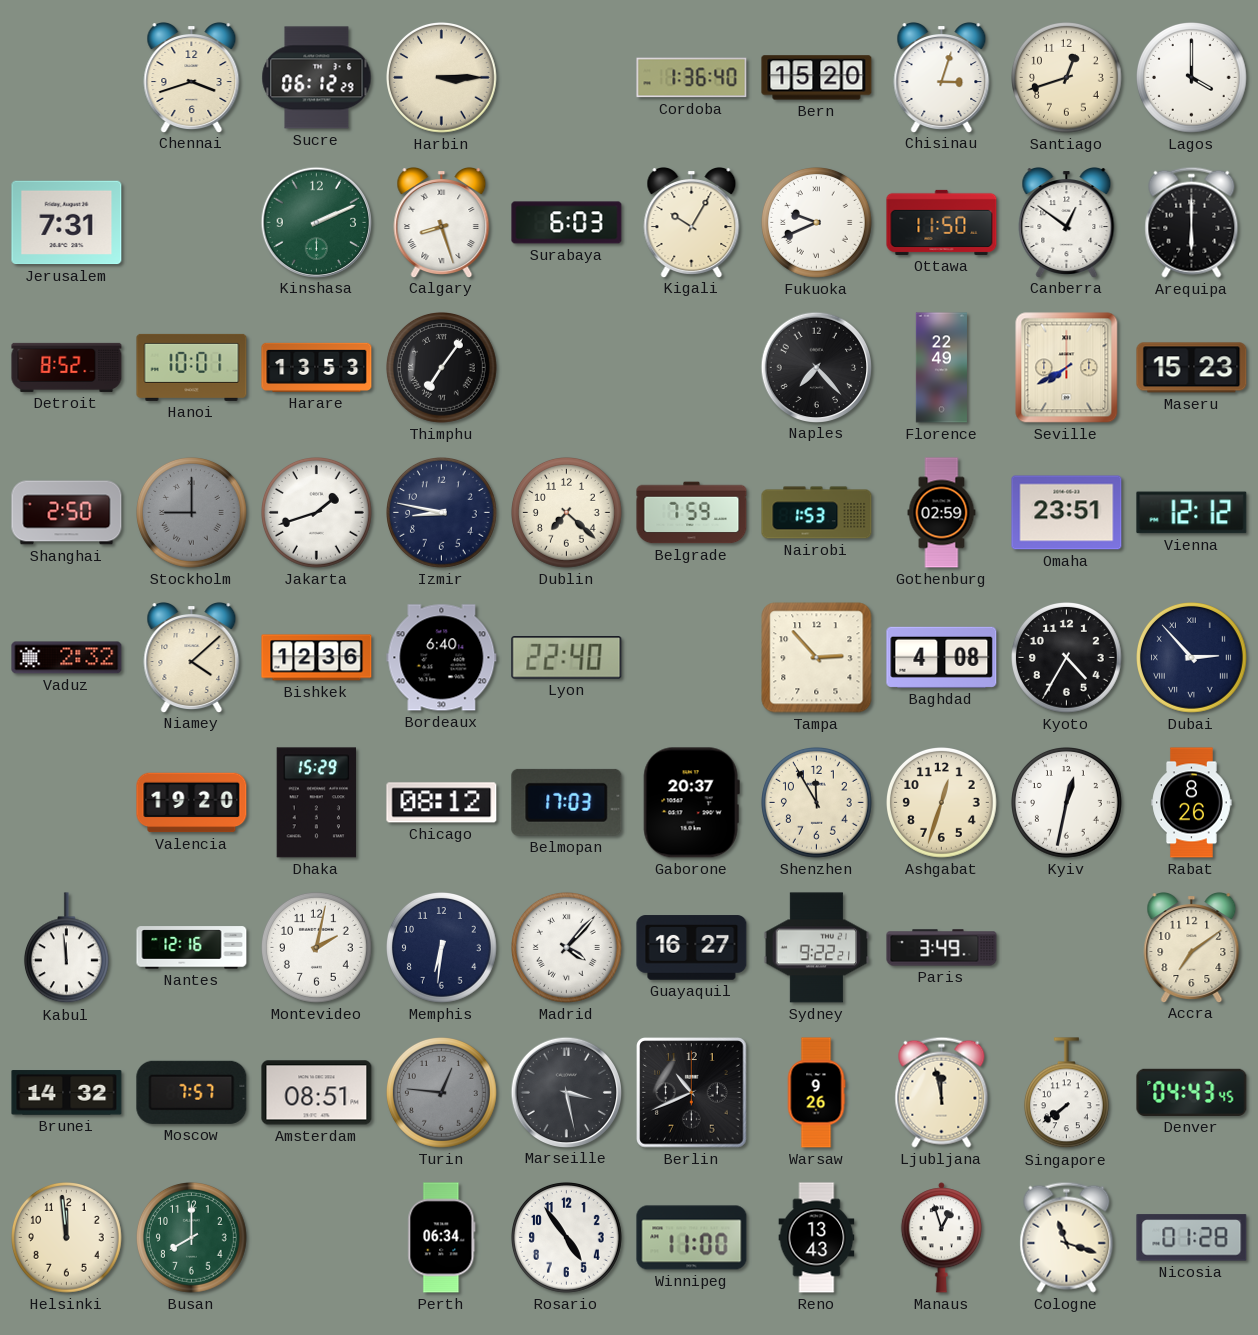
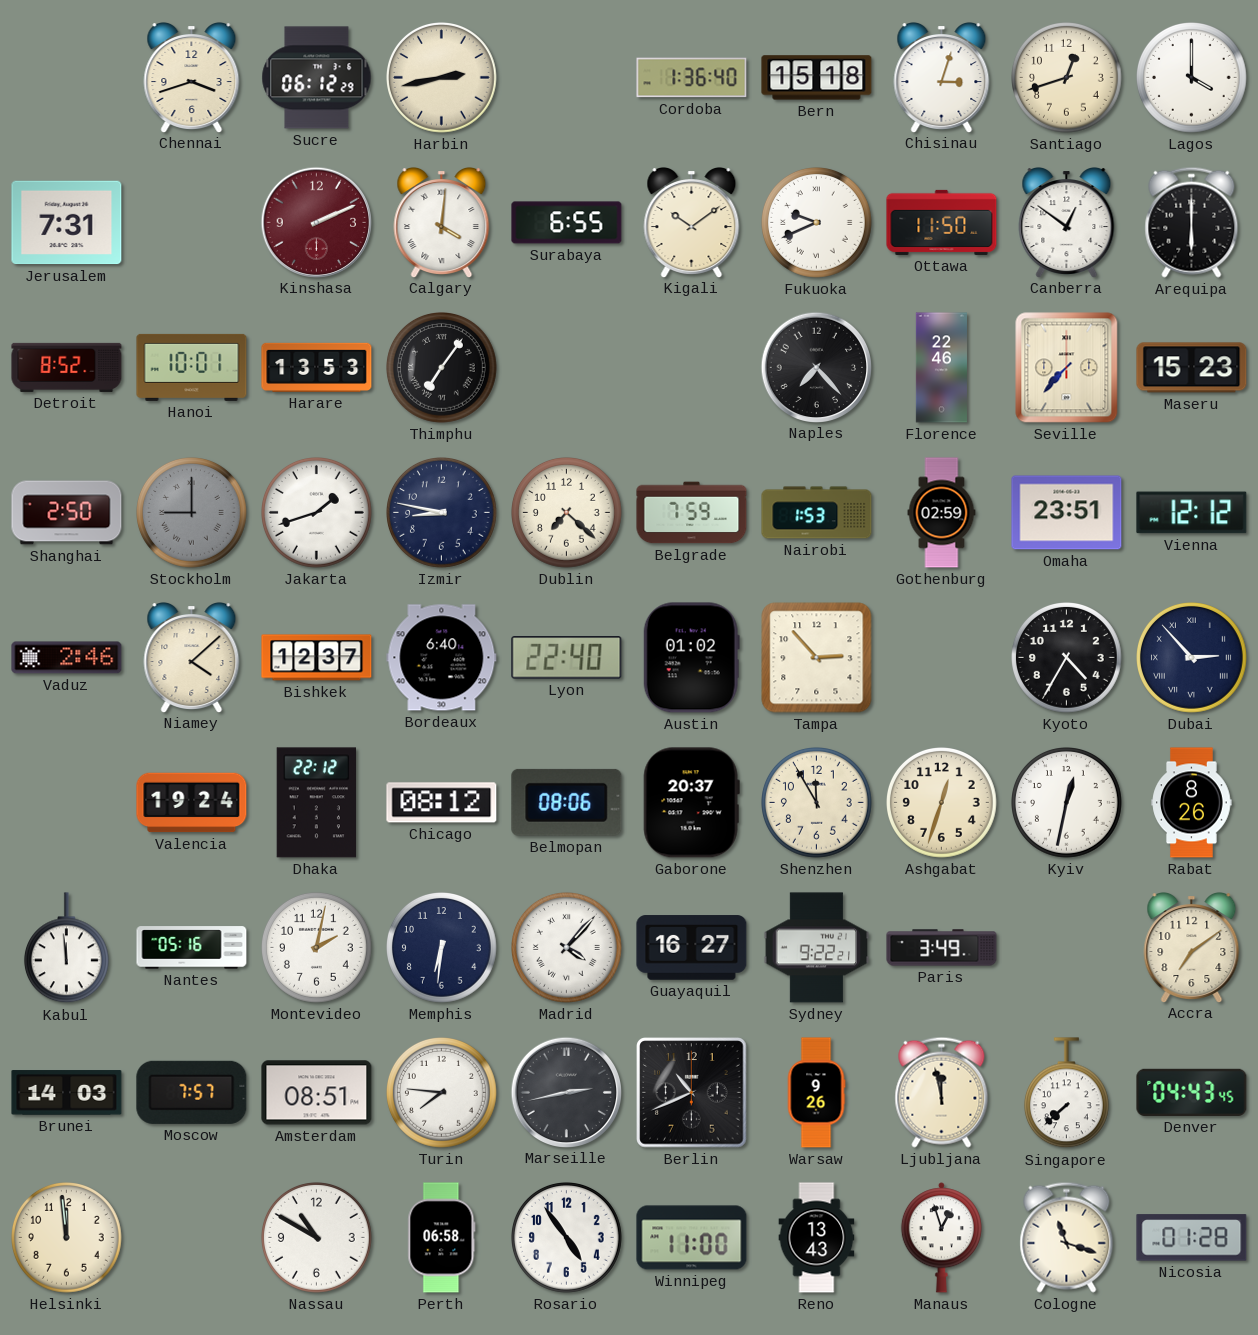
Harbin: 3:15 -> 2:43
Bern: 15:20 -> 15:18
Kinshasa dial: green -> burgundy
Calgary: 8:27 -> 4:01
Surabaya: 6:03 -> 6:55
Kigali: 10:05 -> 10:09
Florence: 22:49 -> 22:46
Seville: 7:40 -> 7:37
Vaduz: 2:32 -> 2:46
Bishkek: 12:36 -> 12:37
Austin: none -> 01:02
Baghdad: 4:08 -> none
Valencia: 19:20 -> 19:24
Dhaka: 15:29 -> 22:12
Belmopan: 17:03 -> 08:06
Nantes: 12:16 -> 05:16
Brunei: 14:32 -> 14:03
Turin: 12:46 -> 7:46
Turin dial: grey -> white
Marseille: 3:28 -> 2:43
Singapore: 7:39 -> 7:38
Busan: 8:00 -> none
Nassau: none -> 10:50
Perth: 06:34 -> 06:58
